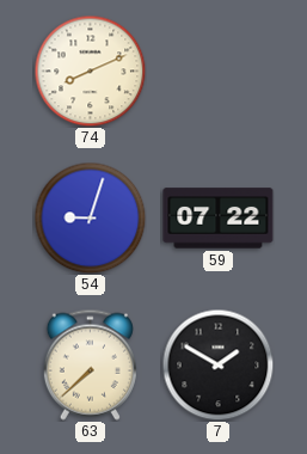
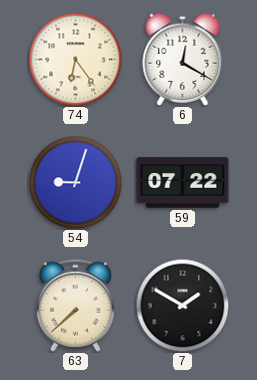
74: 8:11 -> 6:24
6: none -> 12:20
